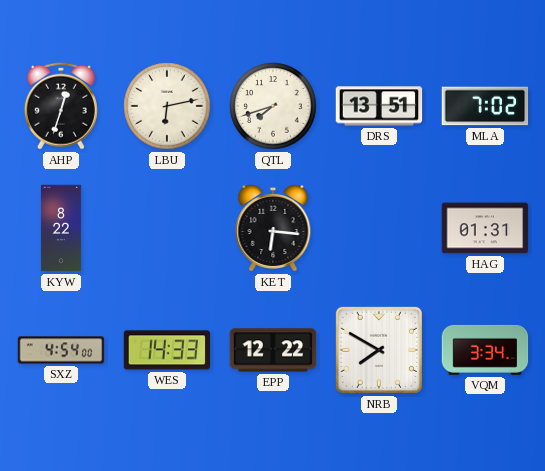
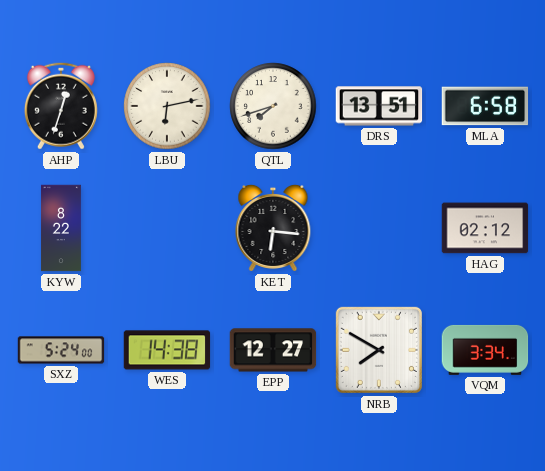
MLA: 7:02 -> 6:58
HAG: 01:31 -> 02:12
SXZ: 4:54 -> 5:24
WES: 14:33 -> 14:38
EPP: 12:22 -> 12:27
